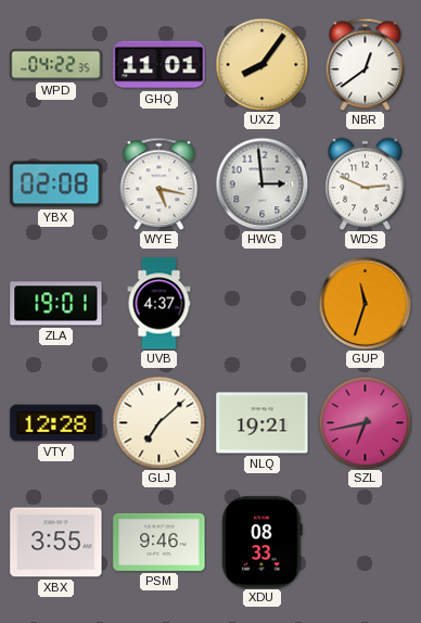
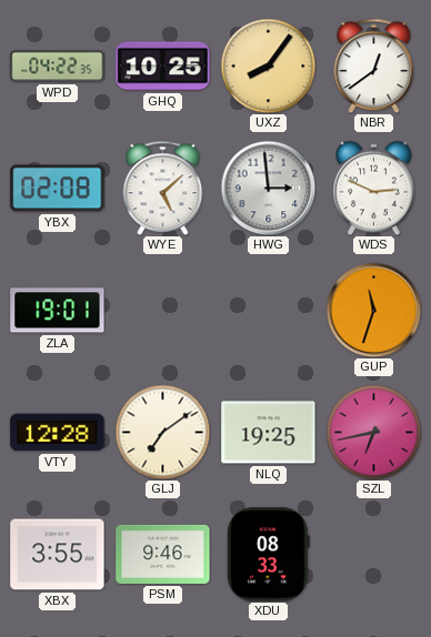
GHQ: 11:01 -> 10:25
WYE: 5:17 -> 5:08
UVB: 4:37 -> none
GLJ: 7:08 -> 7:09
NLQ: 19:21 -> 19:25
